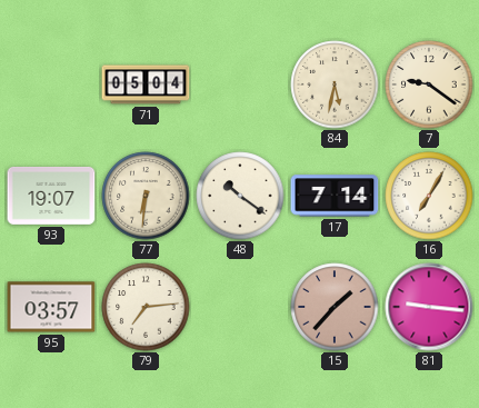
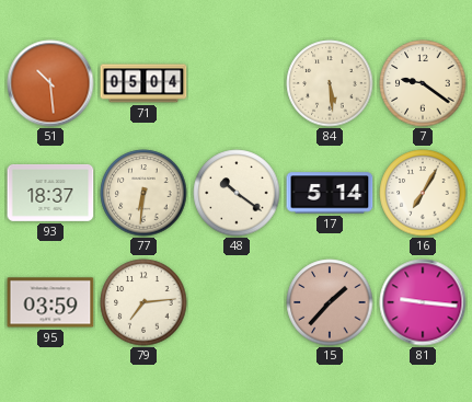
51: none -> 10:29
84: 5:32 -> 5:29
93: 19:07 -> 18:37
17: 7:14 -> 5:14
95: 03:57 -> 03:59
